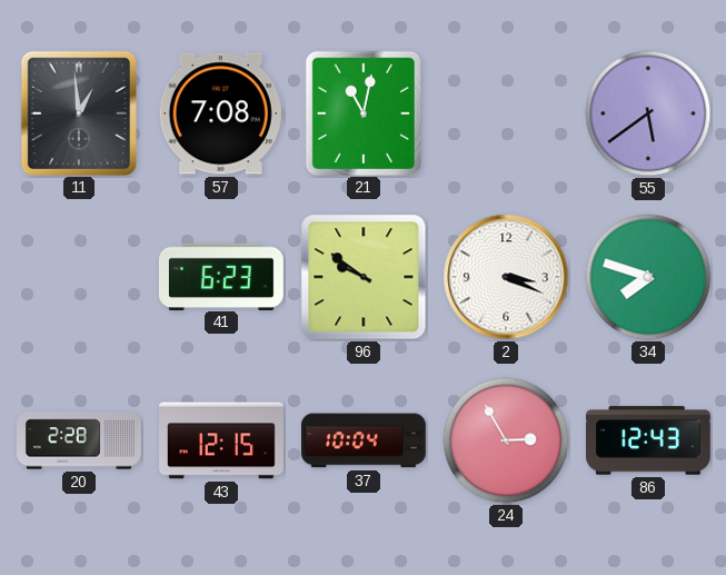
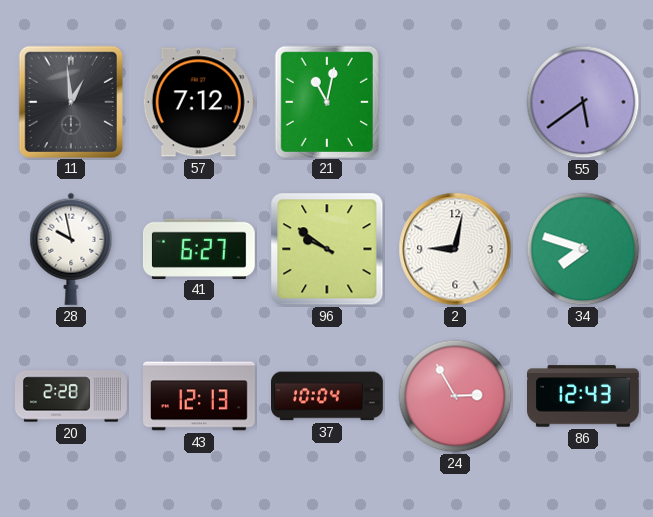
57: 7:08 -> 7:12
28: none -> 9:58
41: 6:23 -> 6:27
2: 3:19 -> 9:02
43: 12:15 -> 12:13
